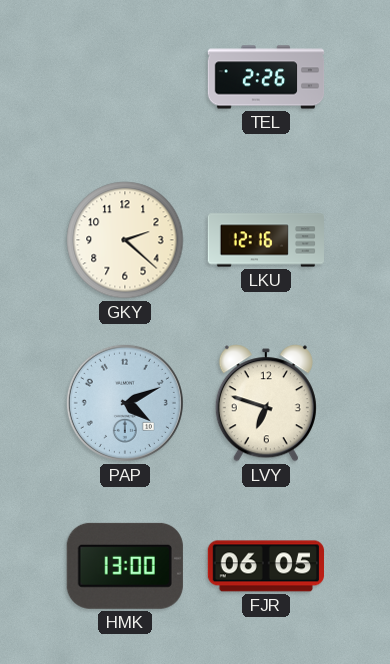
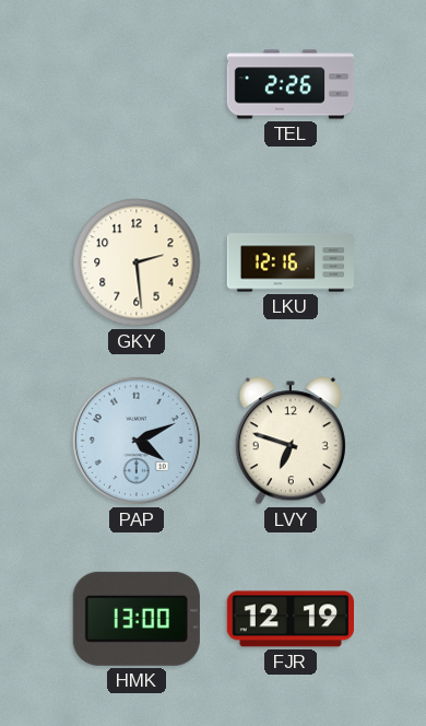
GKY: 2:22 -> 2:29
FJR: 06:05 -> 12:19
